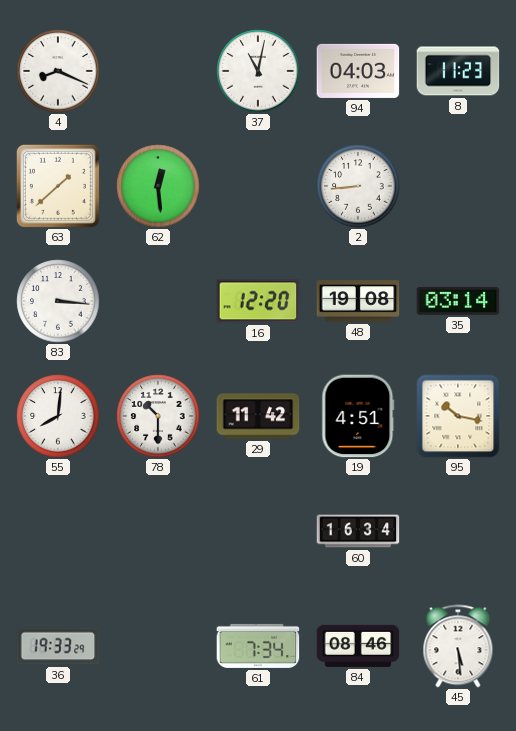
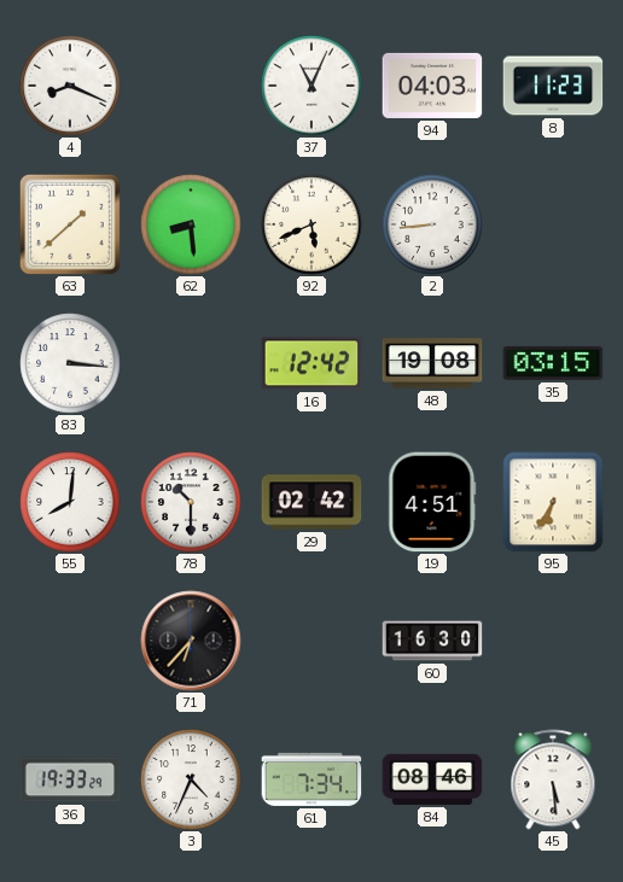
37: 11:02 -> 11:04
62: 12:29 -> 8:29
92: none -> 5:41
16: 12:20 -> 12:42
35: 03:14 -> 03:15
29: 11:42 -> 02:42
95: 10:17 -> 6:35
71: none -> 6:37
60: 16:34 -> 16:30
3: none -> 4:34
